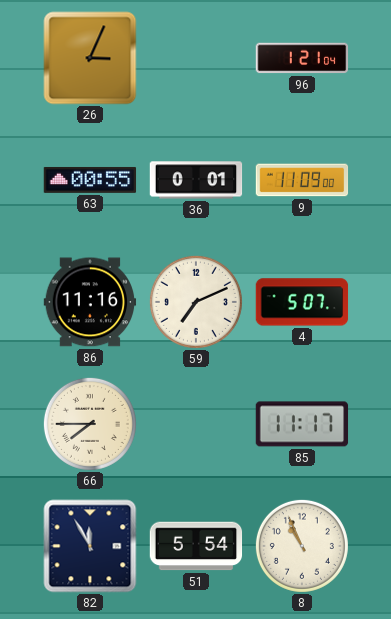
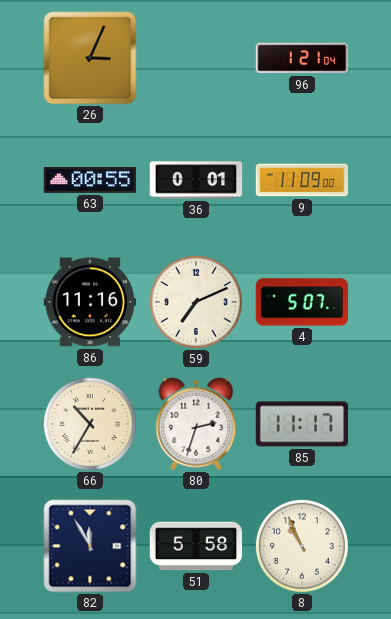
66: 7:45 -> 10:35
80: none -> 2:33
51: 5:54 -> 5:58
